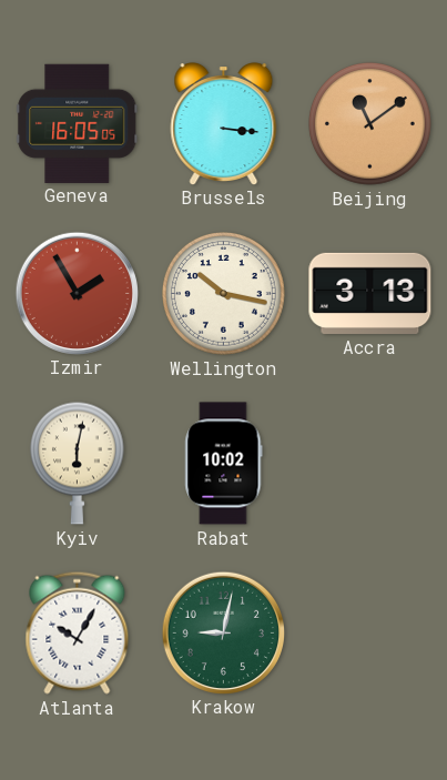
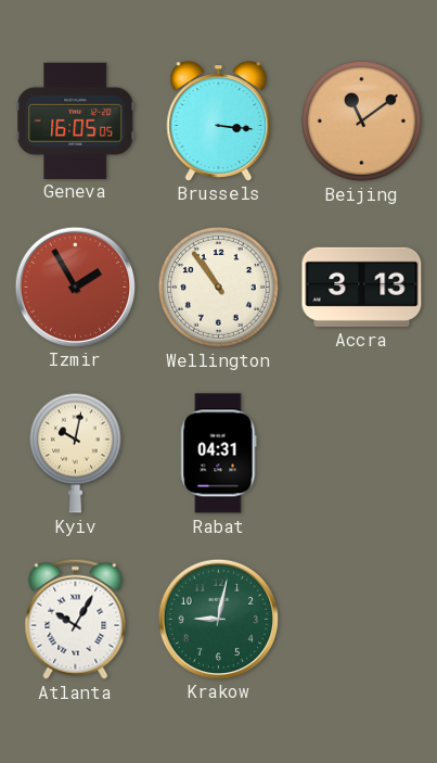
Wellington: 10:17 -> 10:54
Kyiv: 6:02 -> 10:02
Rabat: 10:02 -> 04:31
